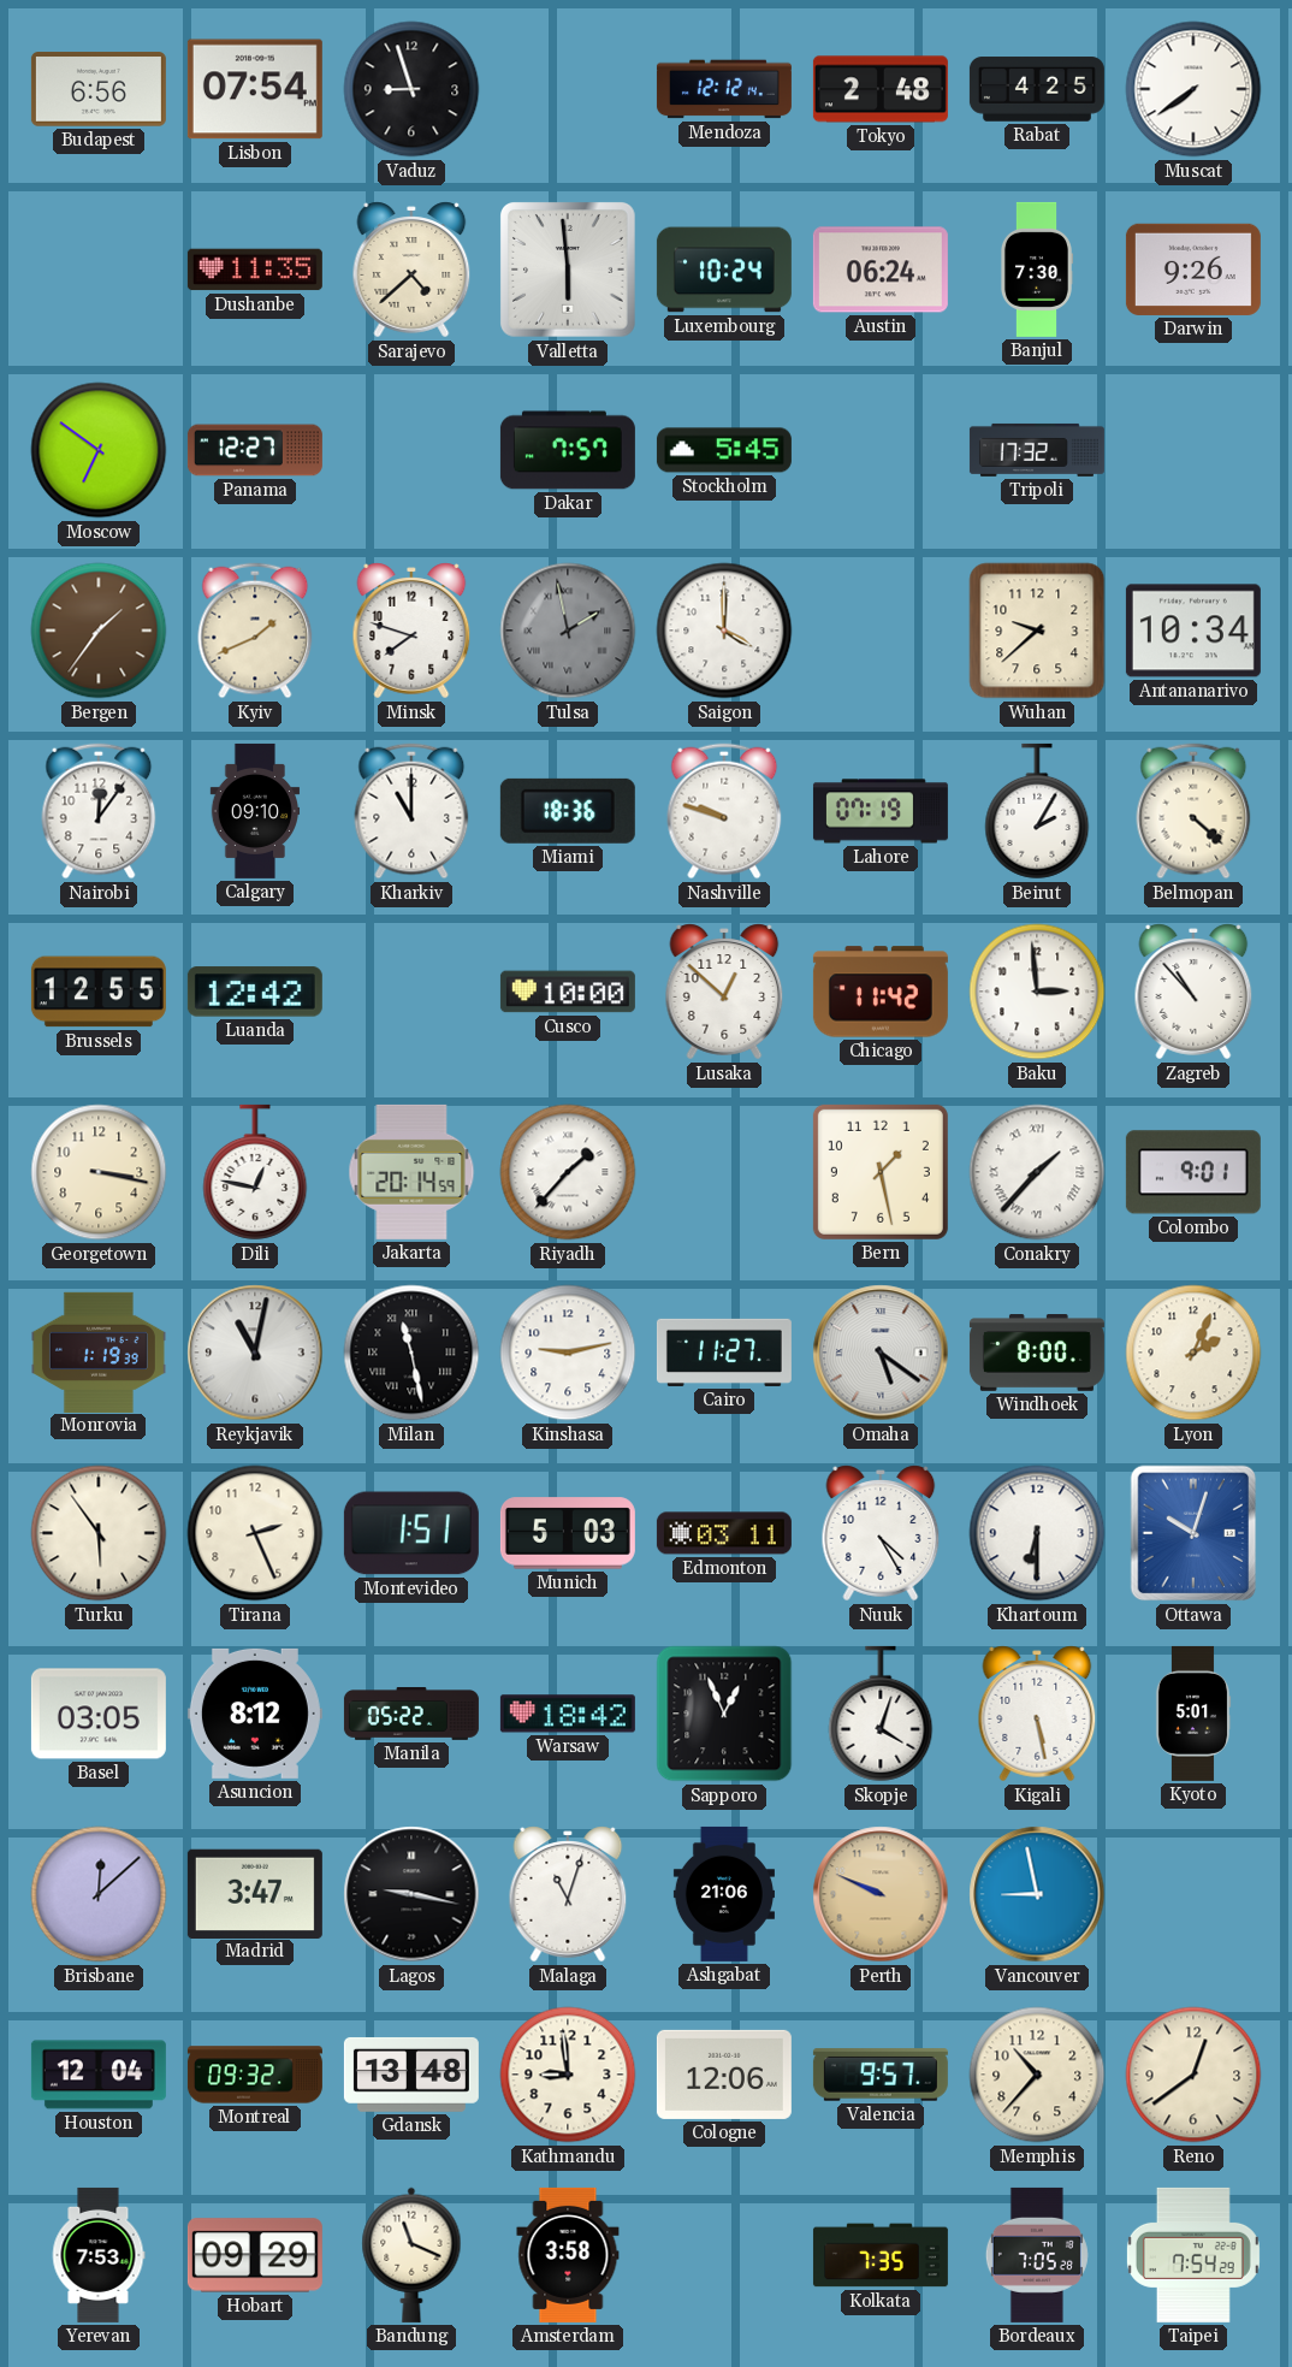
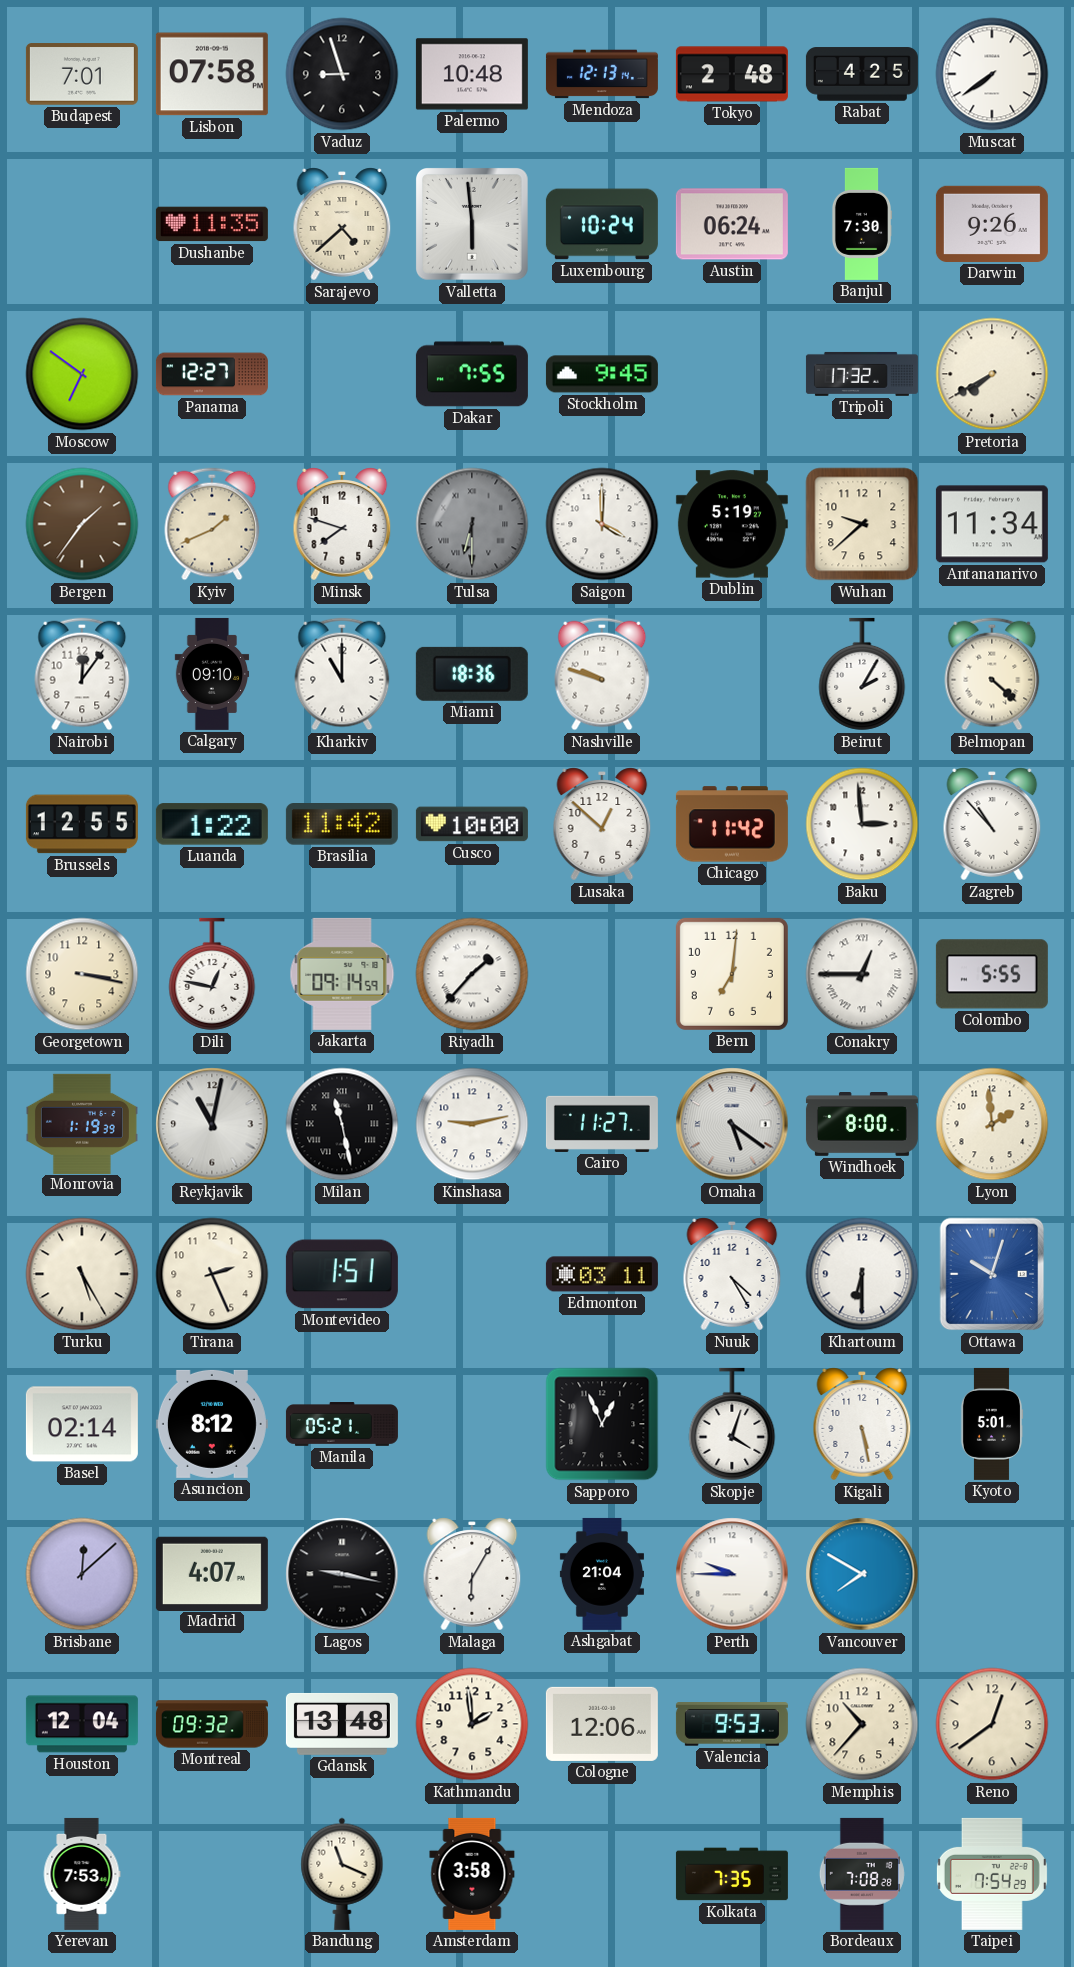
Budapest: 6:56 -> 7:01
Lisbon: 07:54 -> 07:58
Palermo: none -> 10:48
Mendoza: 12:12 -> 12:13
Dakar: 7:57 -> 7:55
Stockholm: 5:45 -> 9:45
Pretoria: none -> 7:40
Tulsa: 1:58 -> 6:30
Dublin: none -> 5:19
Antananarivo: 10:34 -> 11:34
Lahore: 07:19 -> none
Luanda: 12:42 -> 1:22
Brasilia: none -> 11:42
Jakarta: 20:14 -> 09:14
Bern: 1:28 -> 7:01
Conakry: 1:37 -> 12:45
Colombo: 9:01 -> 5:55
Lyon: 2:04 -> 1:59
Turku: 5:54 -> 5:25
Munich: 5:03 -> none
Basel: 03:05 -> 02:14
Manila: 05:22 -> 05:21
Warsaw: 18:42 -> none
Madrid: 3:47 -> 4:07
Malaga: 11:03 -> 6:05
Ashgabat: 21:06 -> 21:04
Perth: 9:49 -> 9:45
Perth dial: champagne -> white
Vancouver: 8:58 -> 7:50
Kathmandu: 8:59 -> 1:59
Valencia: 9:57 -> 9:53
Hobart: 09:29 -> none
Bordeaux: 7:05 -> 7:08
